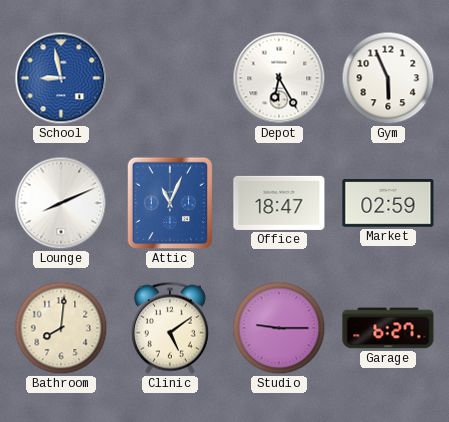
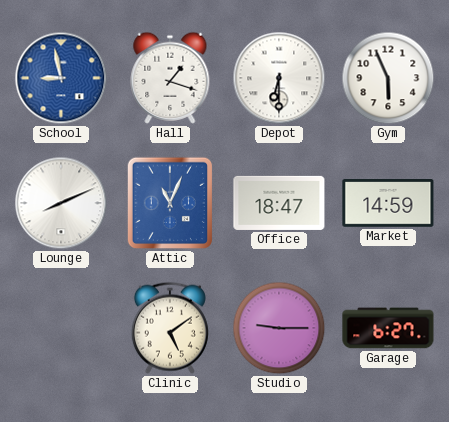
Hall: none -> 1:18
Depot: 6:25 -> 6:30
Market: 02:59 -> 14:59
Bathroom: 8:01 -> none
